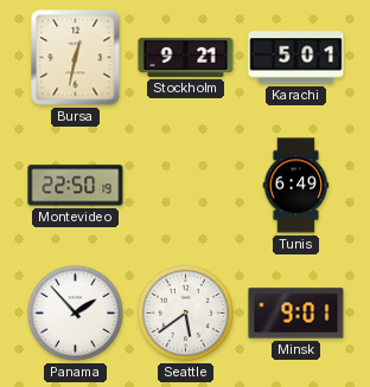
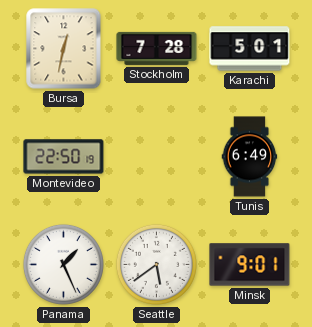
Stockholm: 9:21 -> 7:28
Panama: 1:53 -> 1:26
